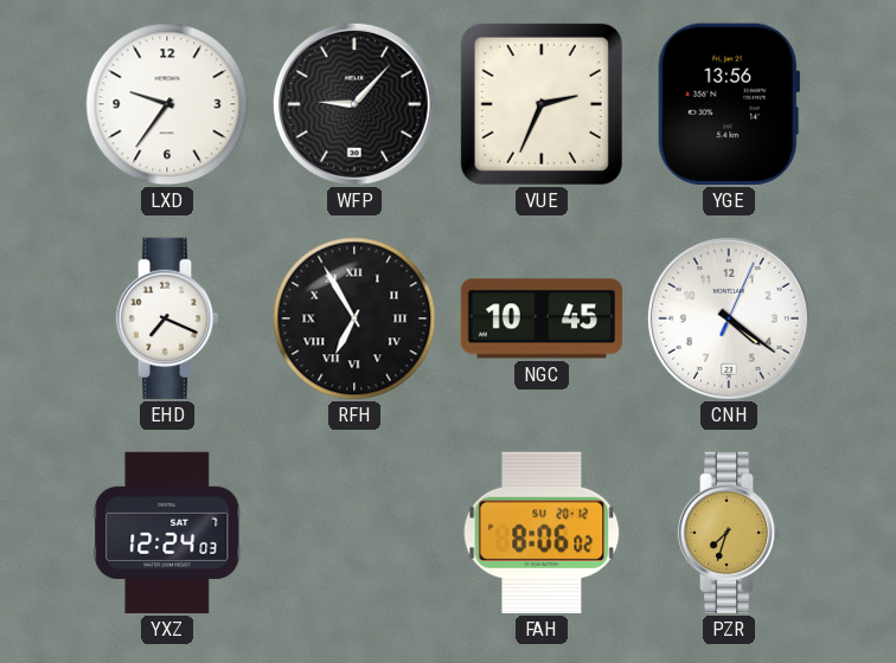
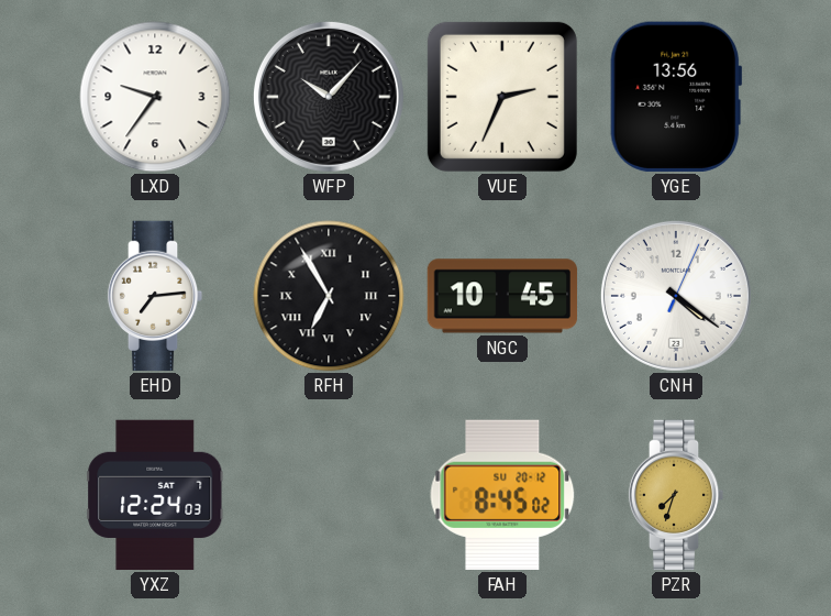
WFP: 9:07 -> 10:07
EHD: 7:19 -> 7:14
FAH: 8:06 -> 8:45
